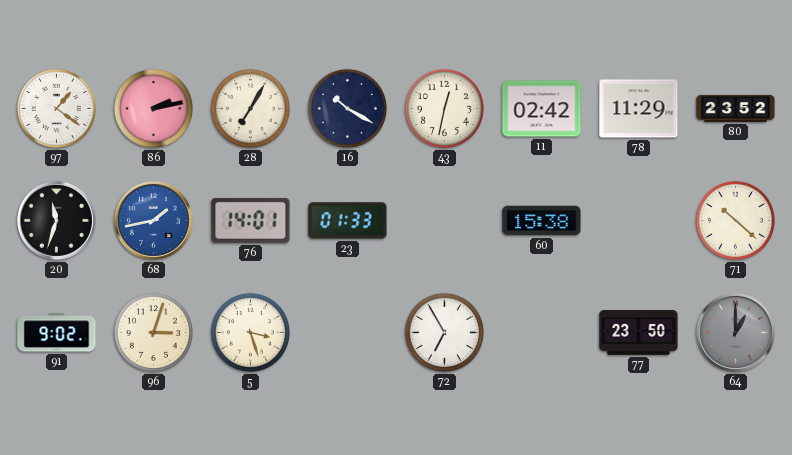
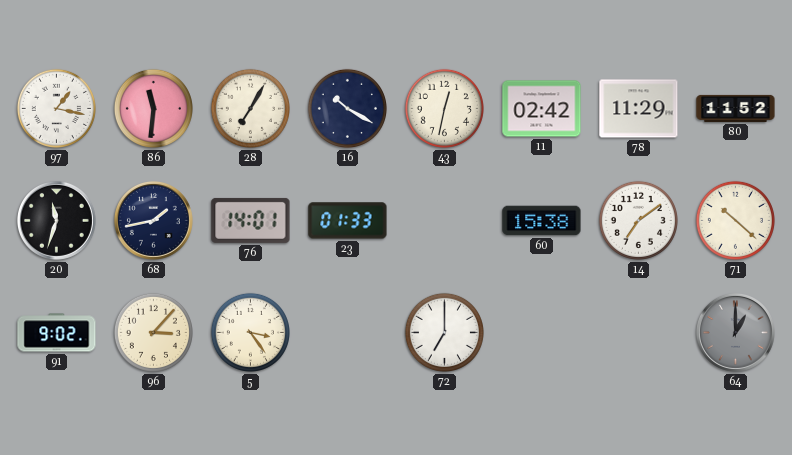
97: 1:21 -> 1:17
86: 2:13 -> 11:31
80: 23:52 -> 11:52
68 dial: blue -> navy
14: none -> 7:09
96: 3:03 -> 3:07
5: 3:27 -> 3:24
72: 6:55 -> 7:00
77: 23:50 -> none
